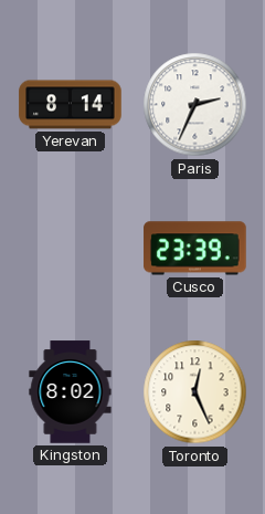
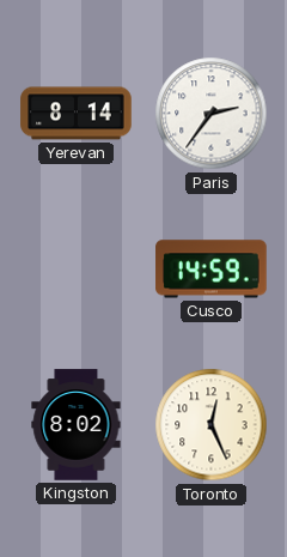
Paris: 2:34 -> 2:36
Cusco: 23:39 -> 14:59
